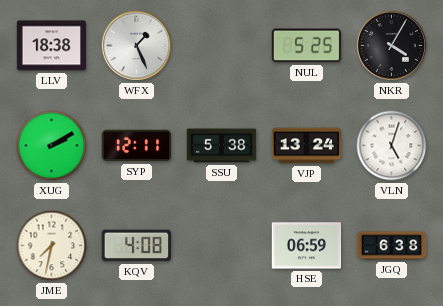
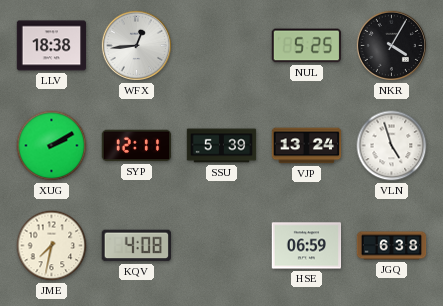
WFX: 1:26 -> 12:44
SSU: 5:38 -> 5:39
VLN: 5:03 -> 4:57
